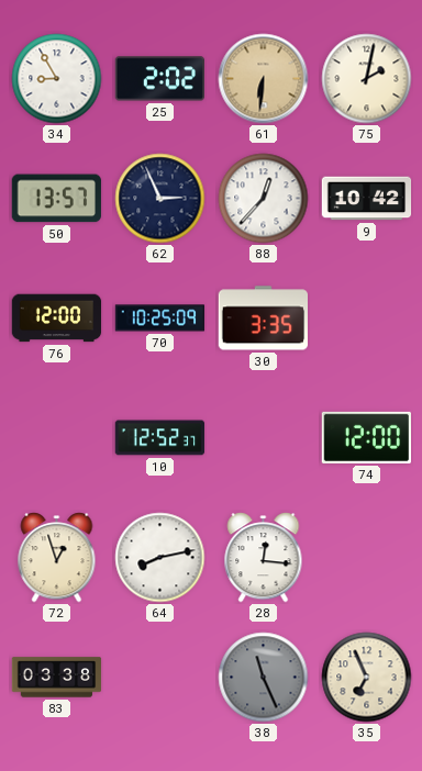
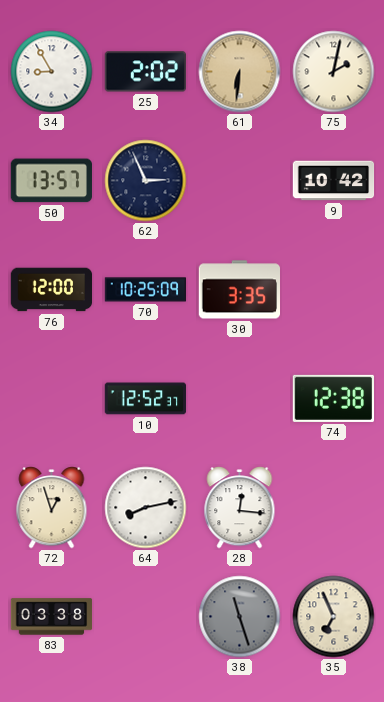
88: 12:37 -> none
74: 12:00 -> 12:38
38: 11:26 -> 11:27
